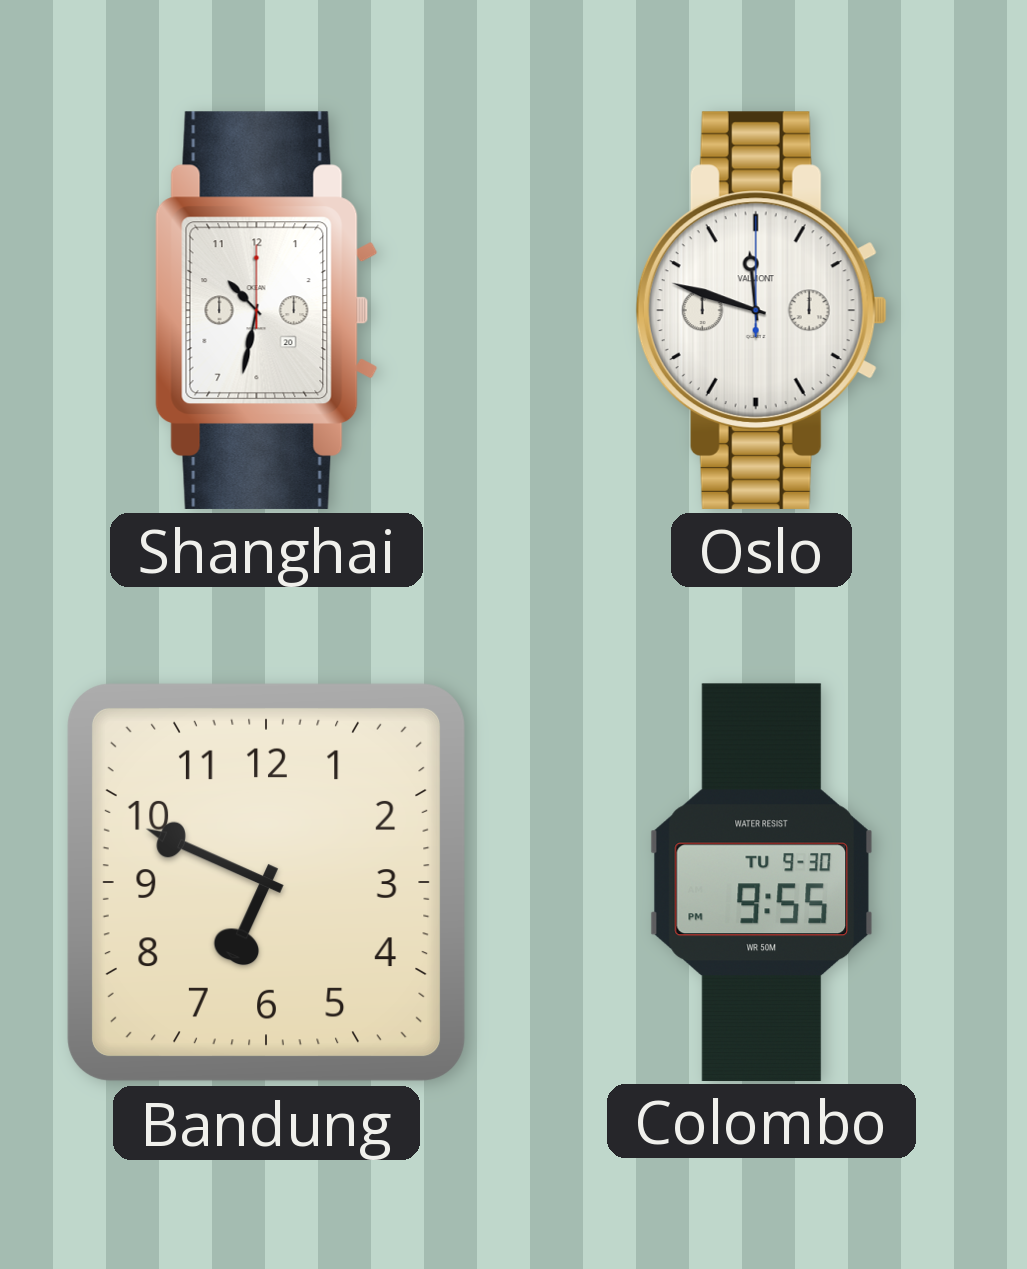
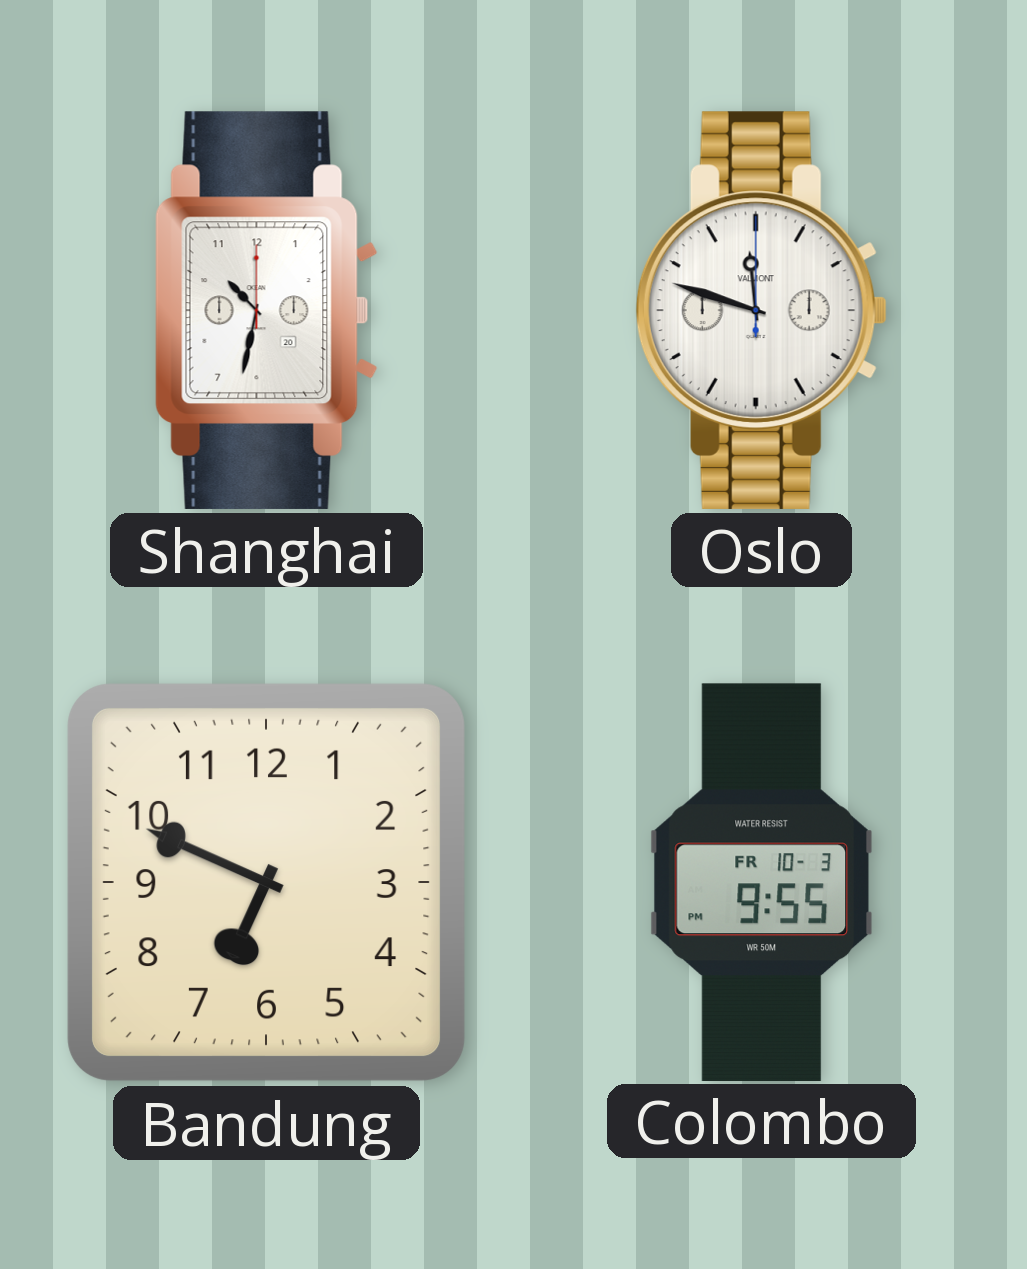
Colombo date: TU 9-30 -> FR 10-3
